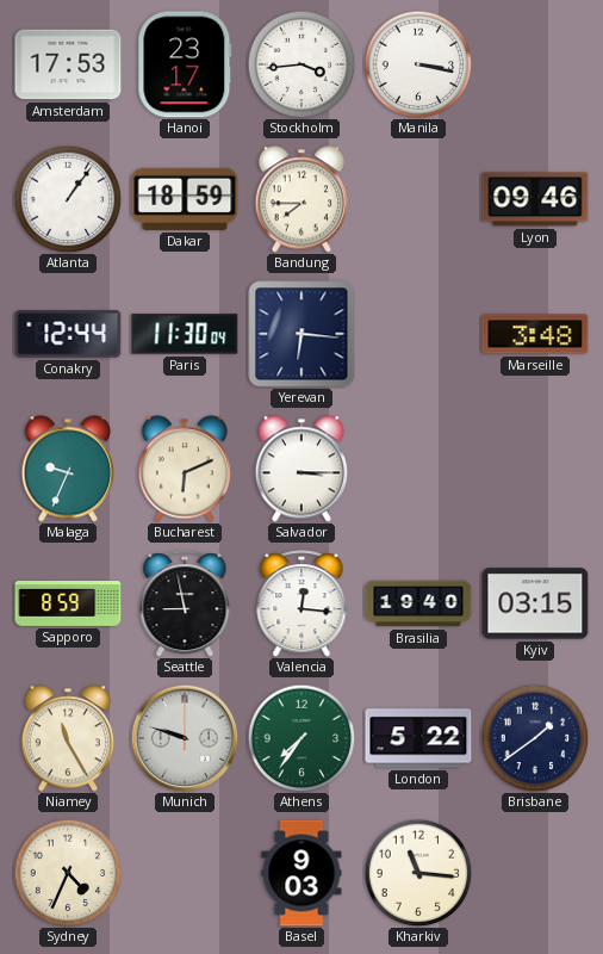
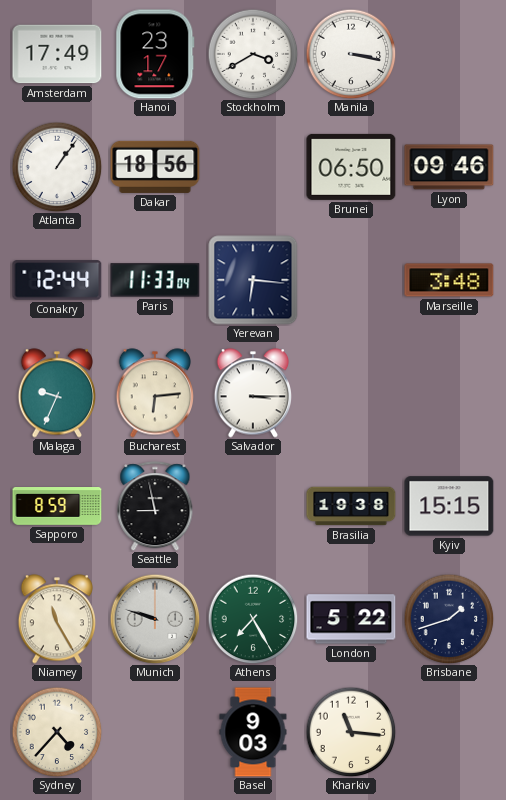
Amsterdam: 17:53 -> 17:49
Stockholm: 3:44 -> 3:40
Dakar: 18:59 -> 18:56
Bandung: 7:45 -> none
Brunei: none -> 06:50
Paris: 11:30 -> 11:33
Bucharest: 6:11 -> 6:14
Valencia: 12:16 -> none
Brasilia: 19:40 -> 19:38
Kyiv: 03:15 -> 15:15
Athens: 7:36 -> 7:25
Brisbane: 1:39 -> 1:42
Sydney: 4:34 -> 4:37
